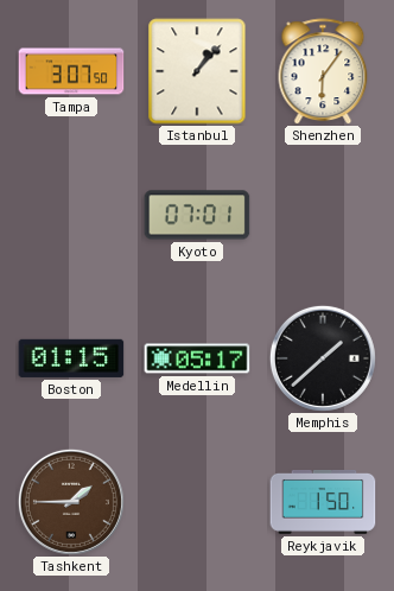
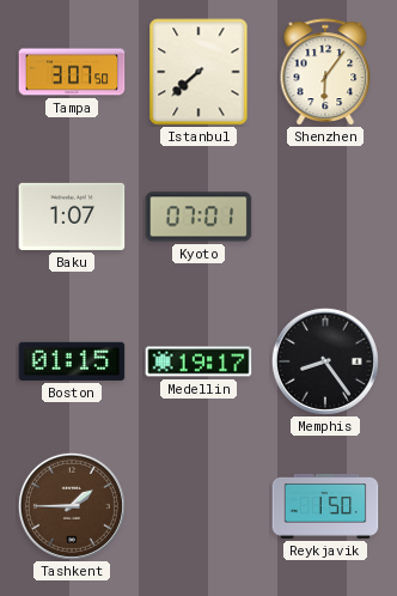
Istanbul: 1:07 -> 7:38
Baku: none -> 1:07
Medellin: 05:17 -> 19:17
Memphis: 1:38 -> 8:24
